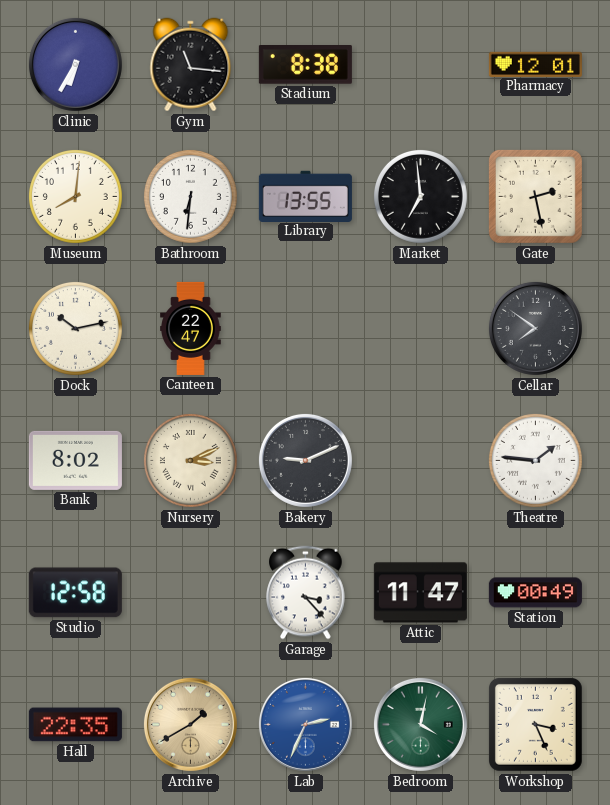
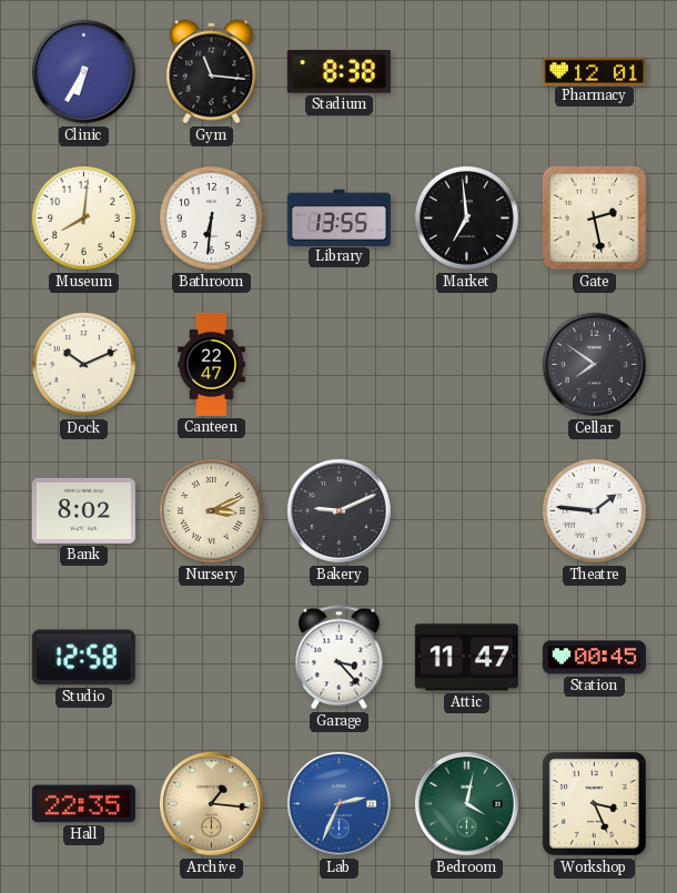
Dock: 10:13 -> 10:11
Station: 00:49 -> 00:45
Archive: 1:40 -> 1:16
